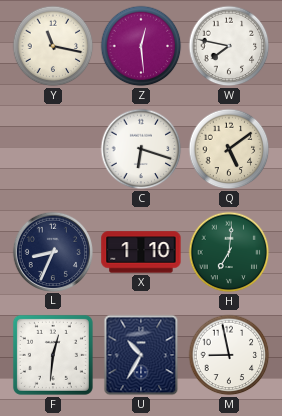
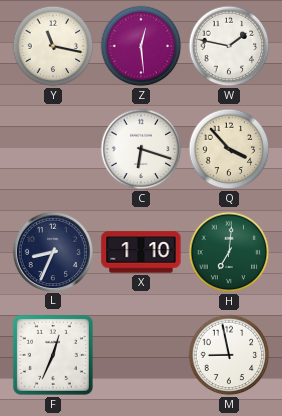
W: 7:47 -> 1:47
Q: 5:09 -> 3:53
F: 12:31 -> 12:34
U: 10:35 -> none
